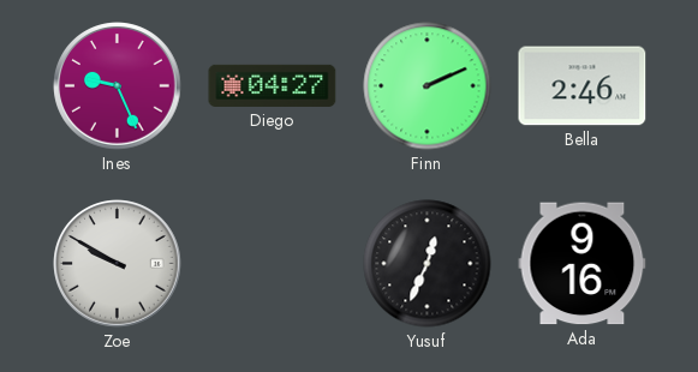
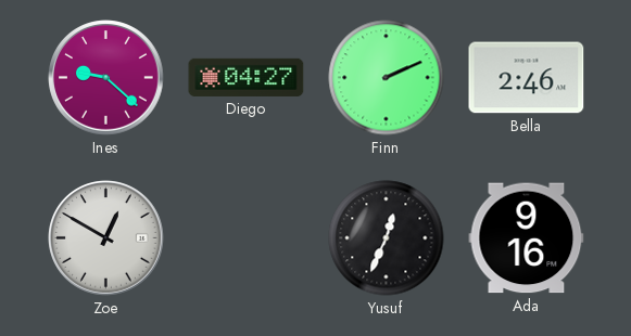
Ines: 9:26 -> 9:22
Zoe: 9:50 -> 12:50
